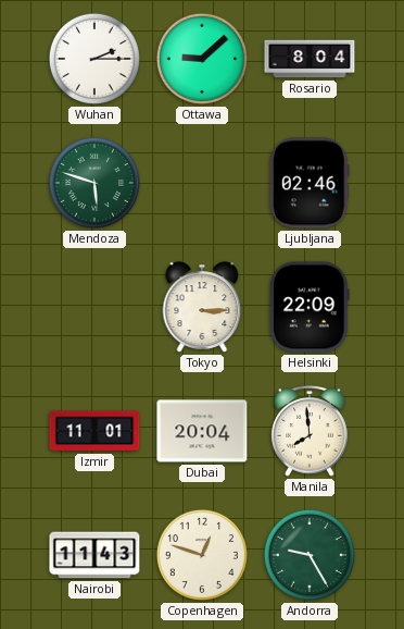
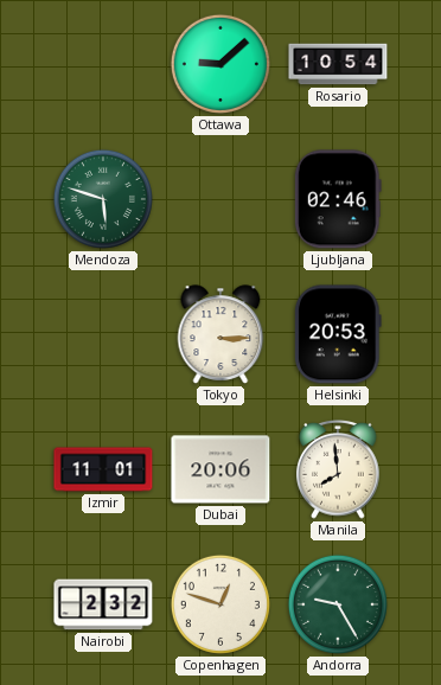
Wuhan: 2:15 -> none
Rosario: 8:04 -> 10:54
Helsinki: 22:09 -> 20:53
Dubai: 20:04 -> 20:06
Nairobi: 11:43 -> 2:32
